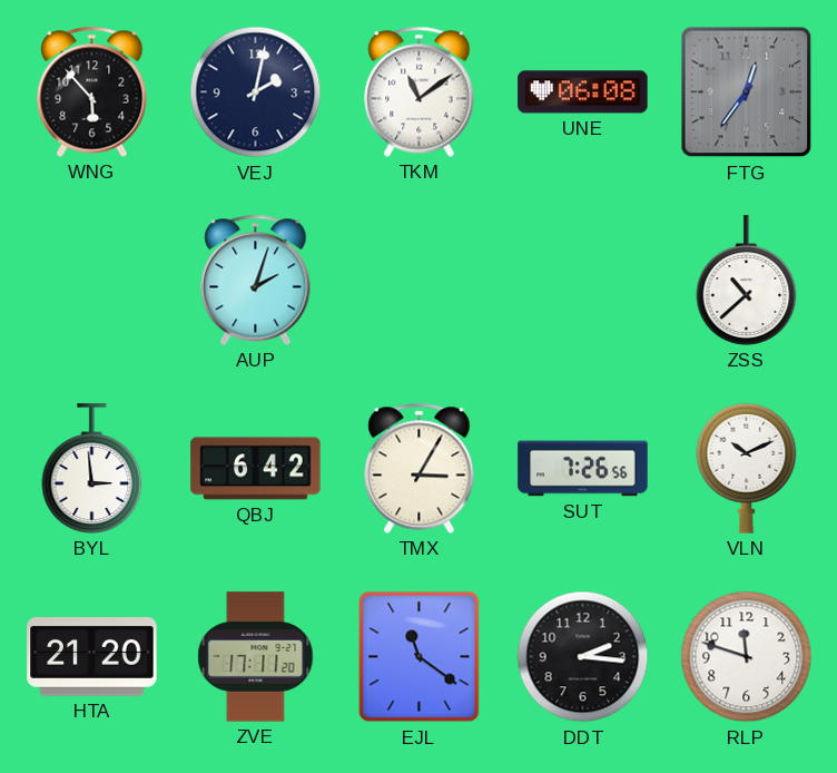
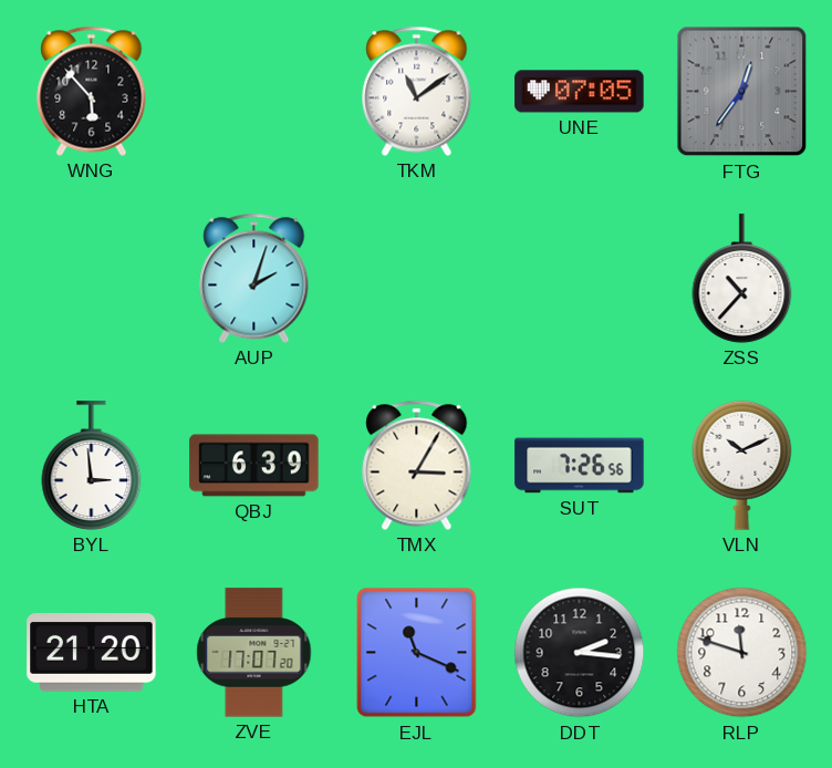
VEJ: 2:02 -> none
UNE: 06:08 -> 07:05
ZSS: 10:38 -> 10:37
QBJ: 6:42 -> 6:39
ZVE: 17:11 -> 17:07
EJL: 11:21 -> 11:19
